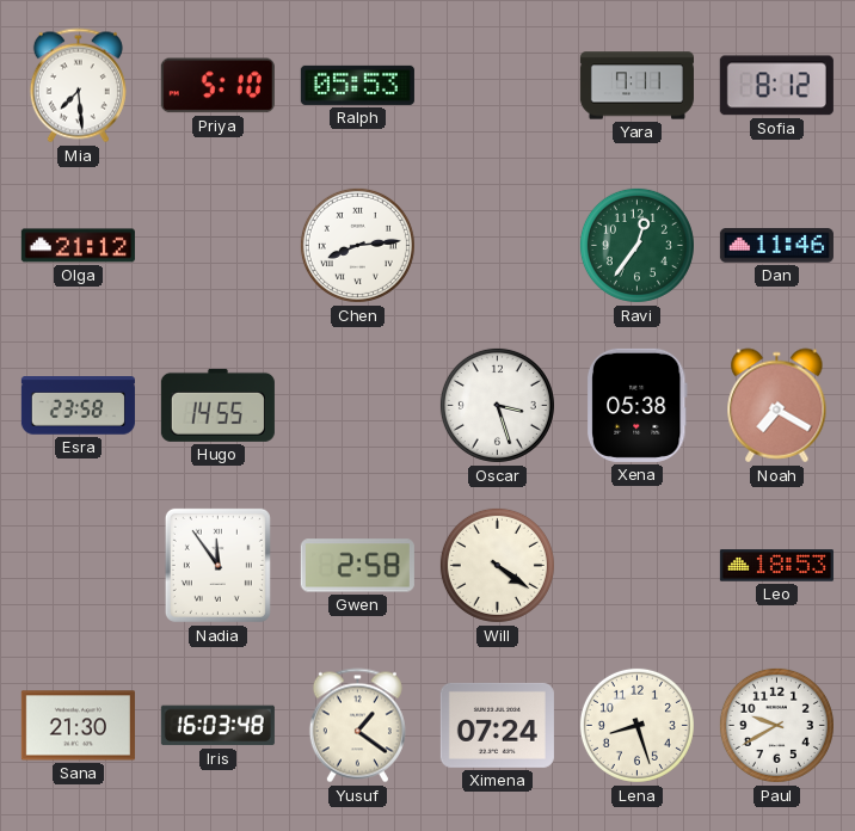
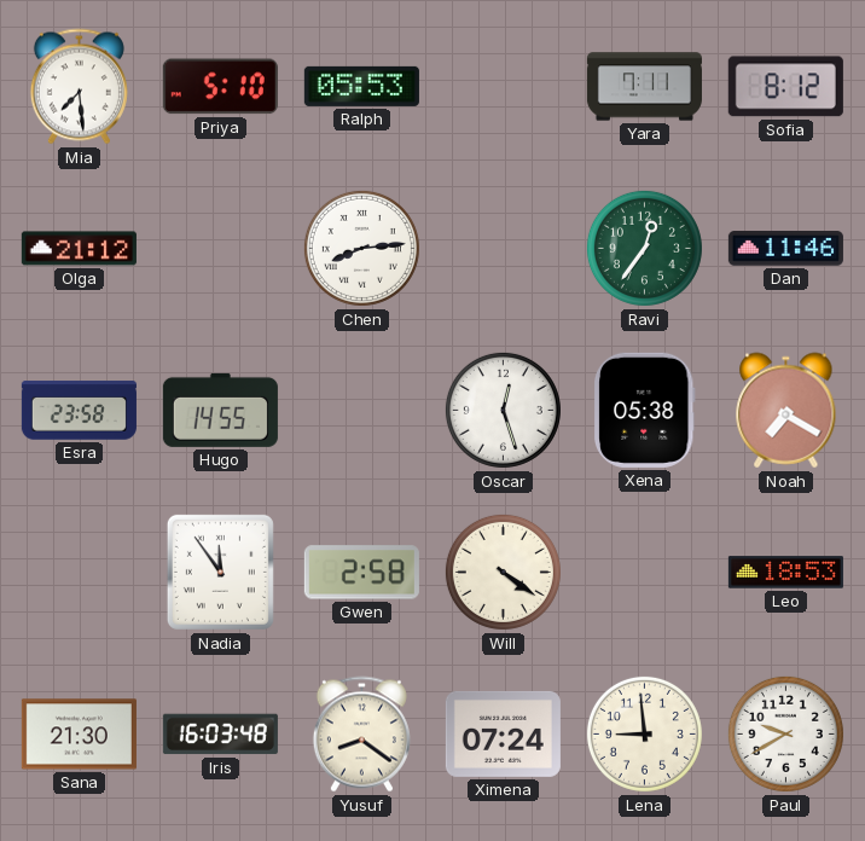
Oscar: 3:27 -> 12:27
Yusuf: 1:21 -> 8:21
Lena: 8:27 -> 8:59
